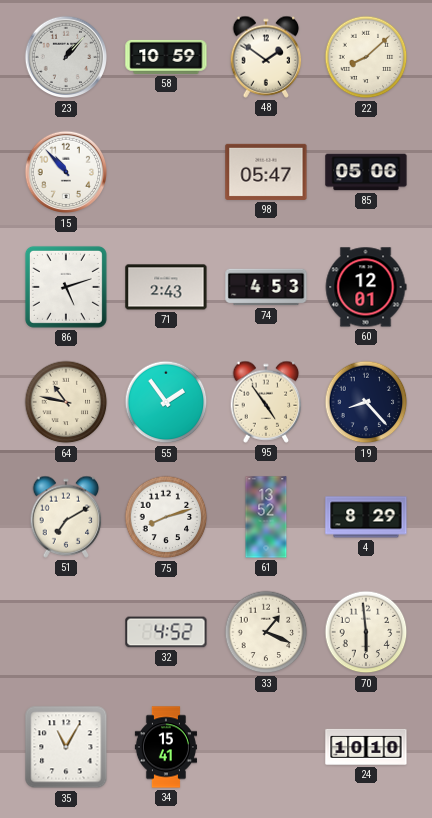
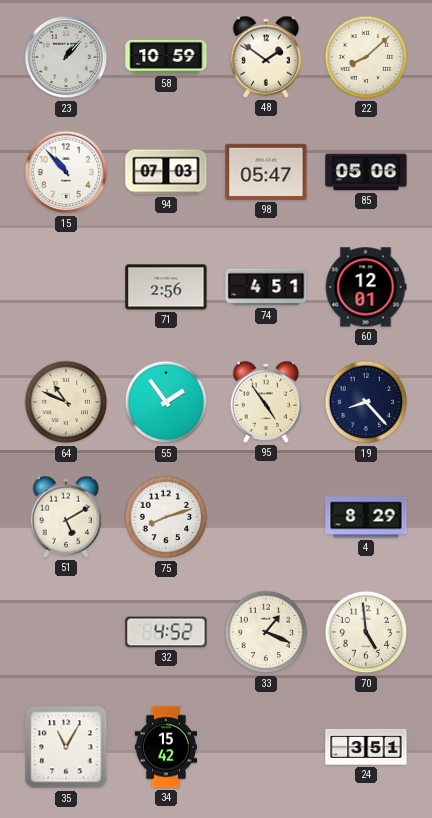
94: none -> 07:03
86: 5:12 -> none
71: 2:43 -> 2:56
74: 4:53 -> 4:51
64: 10:47 -> 10:49
51: 7:10 -> 5:10
61: 13:52 -> none
70: 5:59 -> 4:59
34: 15:41 -> 15:42
24: 10:10 -> 3:51
